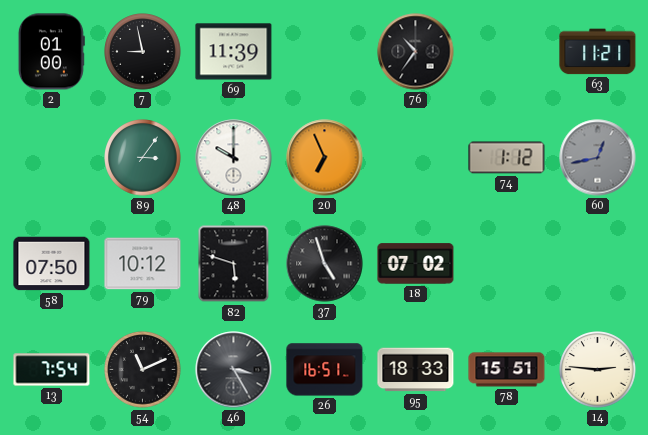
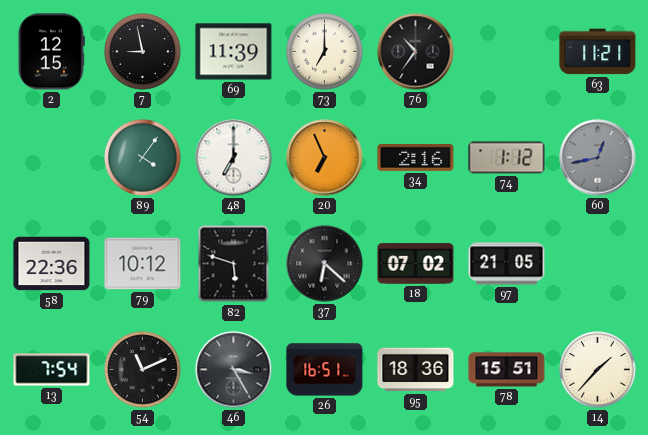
2: 01:00 -> 12:15
73: none -> 7:00
89: 3:06 -> 4:06
48: 10:00 -> 7:00
34: none -> 2:16
58: 07:50 -> 22:36
37: 4:57 -> 6:22
97: none -> 21:05
95: 18:33 -> 18:36
14: 2:46 -> 1:37
